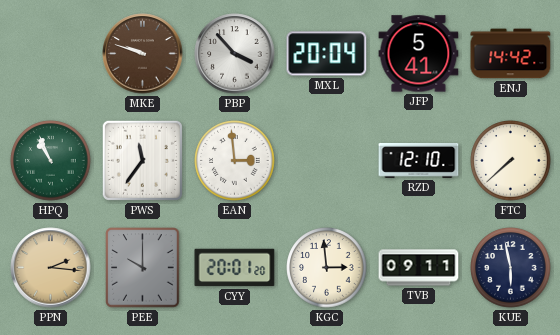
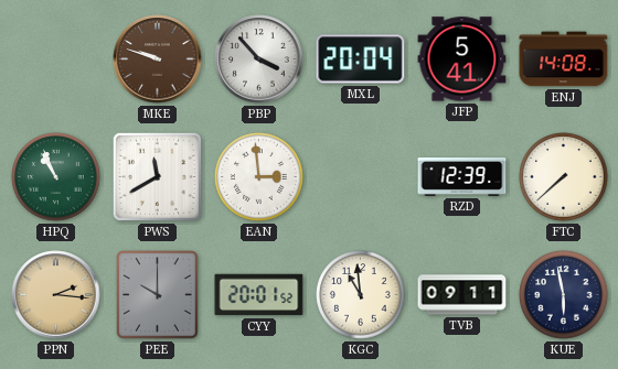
ENJ: 14:42 -> 14:08
PWS: 11:36 -> 11:40
RZD: 12:10 -> 12:39
CYY: 20:01:20 -> 20:01:52
KGC: 2:59 -> 10:59
